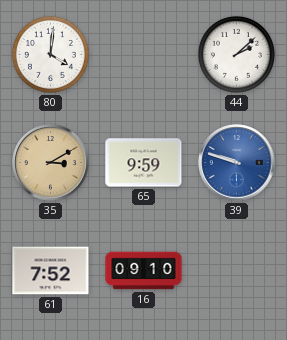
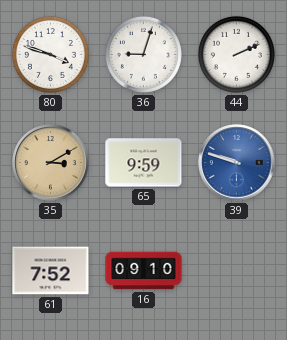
80: 4:01 -> 3:48
36: none -> 9:03
44: 2:08 -> 2:11
